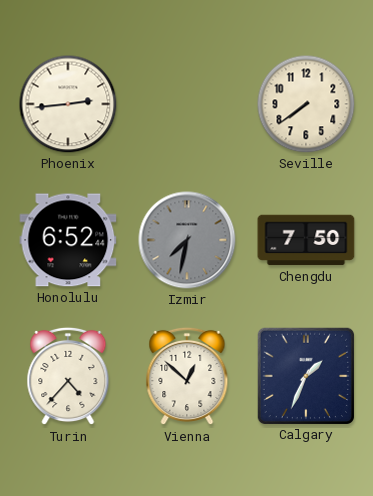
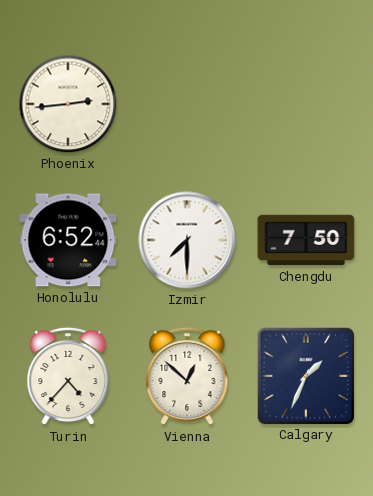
Seville: 7:39 -> none
Izmir: 7:32 -> 7:30
Izmir dial: grey -> white
